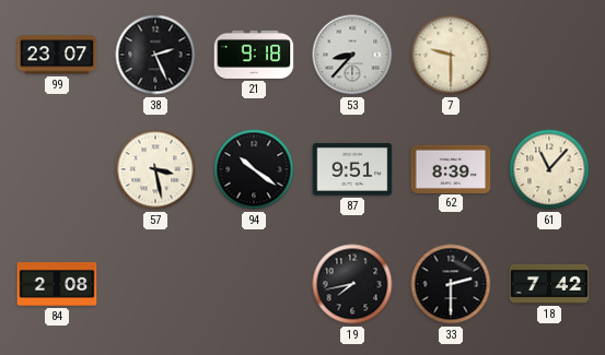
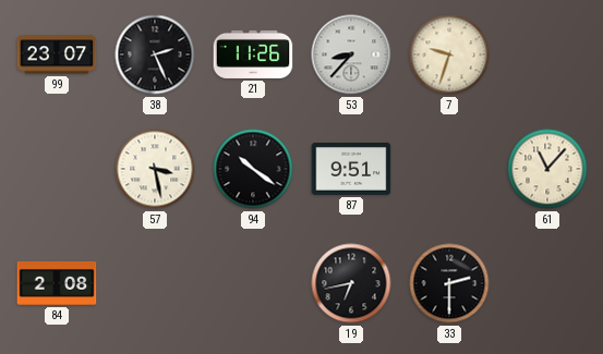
21: 9:18 -> 11:26
7: 9:30 -> 9:33
62: 8:39 -> none
19: 7:43 -> 6:43
18: 7:42 -> none
